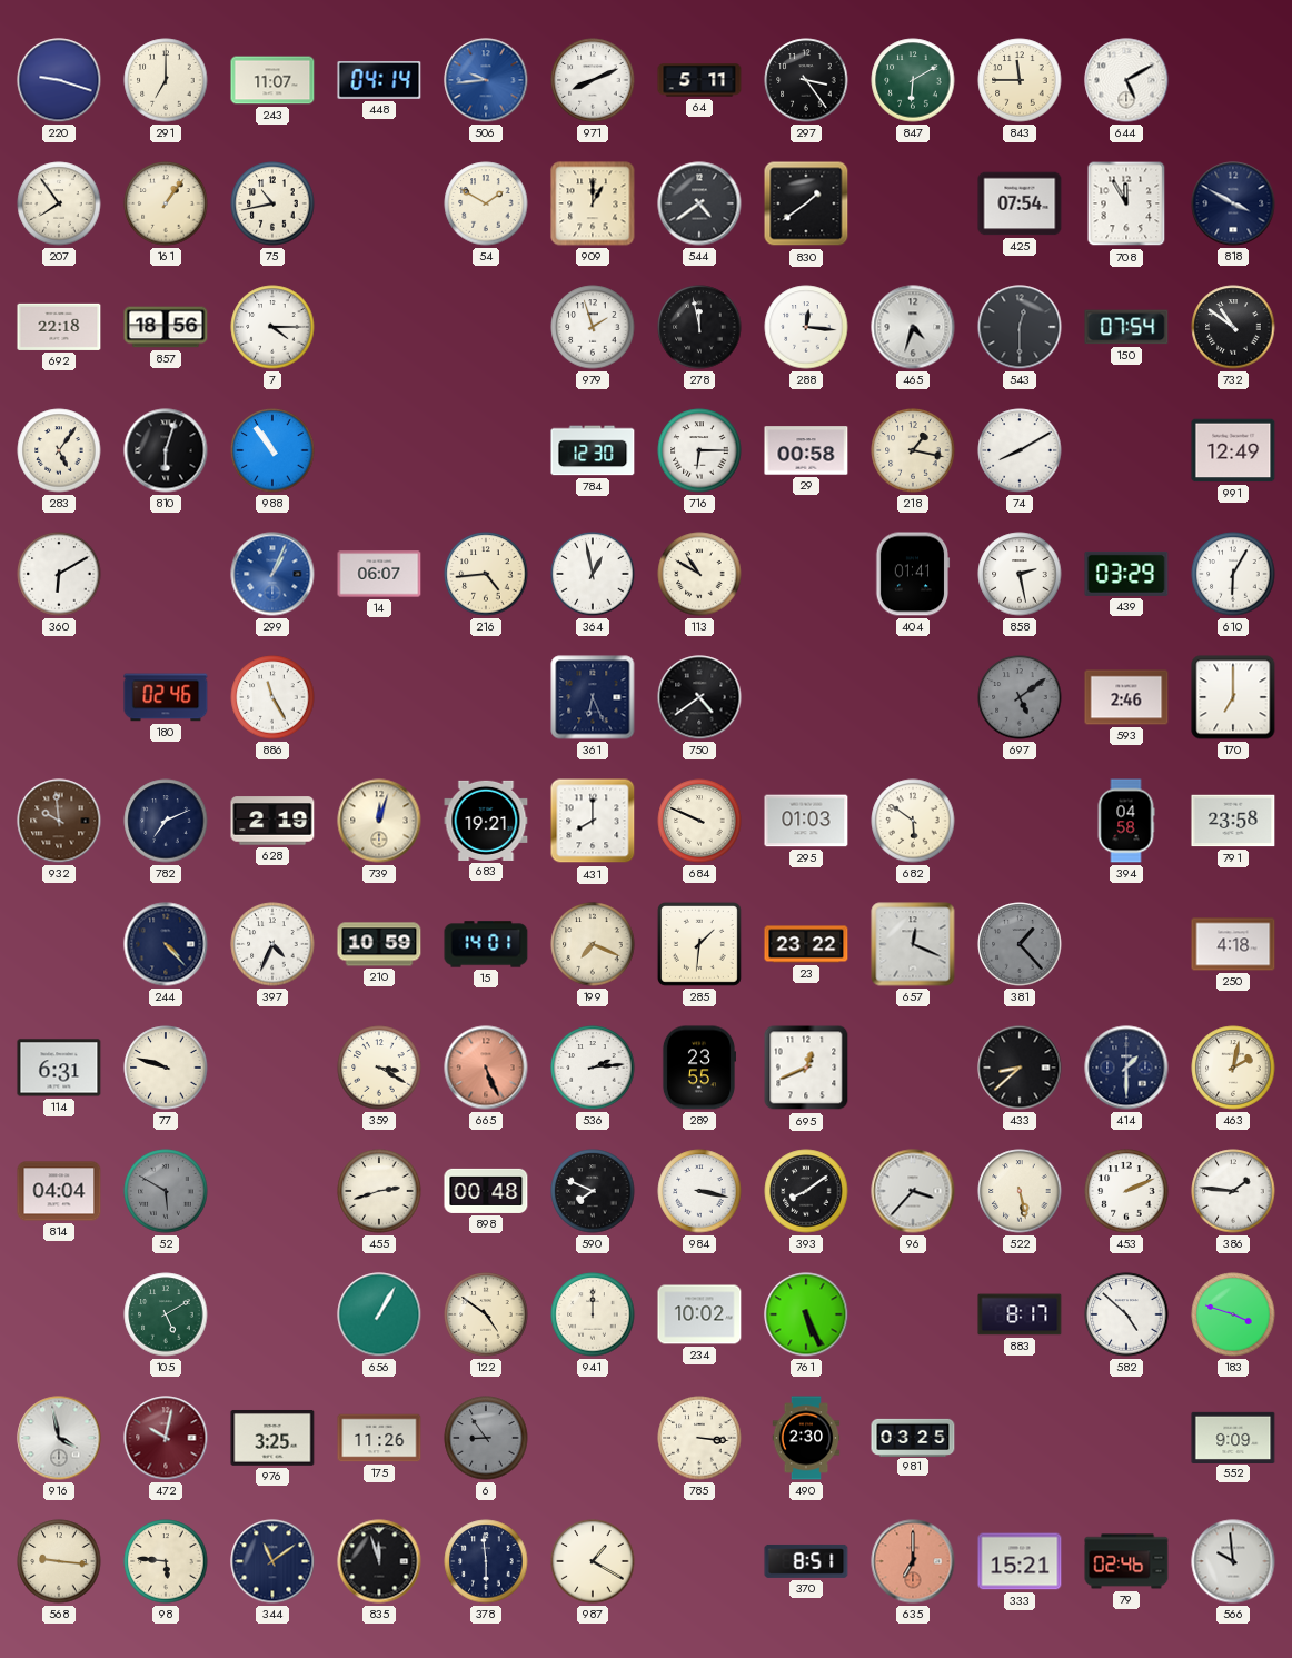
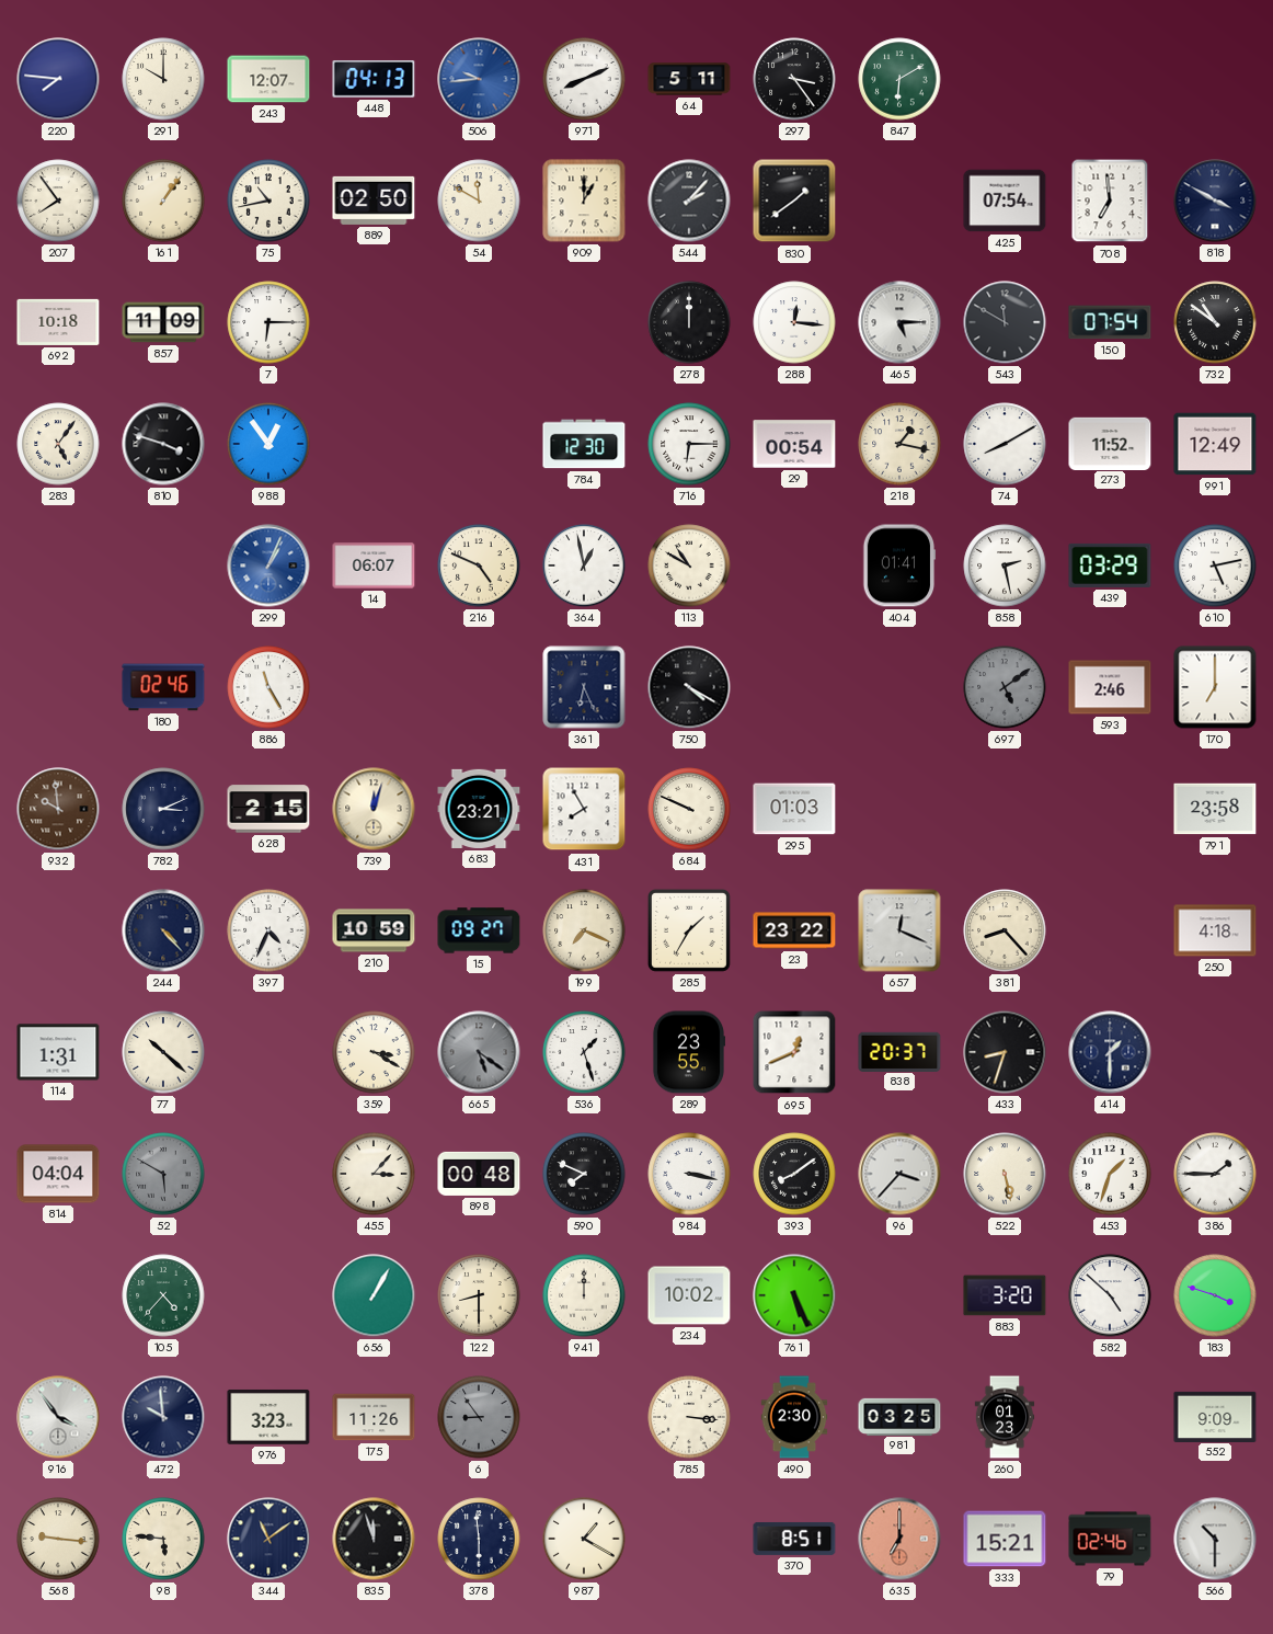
220: 9:18 -> 7:46
291: 7:00 -> 10:00
243: 11:07 -> 12:07
448: 04:14 -> 04:13
843: 11:45 -> none
644: 5:10 -> none
889: none -> 02:50
54: 1:50 -> 11:50
544: 4:39 -> 2:07
708: 11:55 -> 6:59
692: 22:18 -> 10:18
857: 18:56 -> 11:09
7: 4:15 -> 6:15
979: 1:57 -> none
278: 11:58 -> 12:00
465: 4:33 -> 5:15
543: 12:30 -> 11:50
810: 6:03 -> 3:48
988: 10:54 -> 12:54
29: 00:58 -> 00:54
273: none -> 11:52
360: 6:10 -> none
216: 4:44 -> 4:49
610: 6:05 -> 5:13
750: 4:39 -> 4:20
782: 7:11 -> 3:11
628: 2:19 -> 2:15
683: 19:21 -> 23:21
431: 8:00 -> 7:55
682: 5:51 -> none
394: 04:58 -> none
15: 14:01 -> 09:27
285: 1:31 -> 1:35
381: 1:23 -> 8:23
381 dial: grey -> cream
114: 6:31 -> 1:31
77: 9:48 -> 10:22
665: 5:26 -> 5:21
665 dial: salmon -> grey
536: 2:14 -> 1:27
838: none -> 20:37
433: 8:38 -> 8:33
463: 2:02 -> none
455: 2:42 -> 3:07
453: 2:11 -> 1:33
386: 1:46 -> 1:45
105: 5:10 -> 4:37
122: 4:51 -> 8:30
883: 8:17 -> 3:20
916: 3:58 -> 3:54
472: 10:02 -> 9:59
472 dial: burgundy -> navy
976: 3:25 -> 3:23
260: none -> 01:23
566: 9:59 -> 10:30
